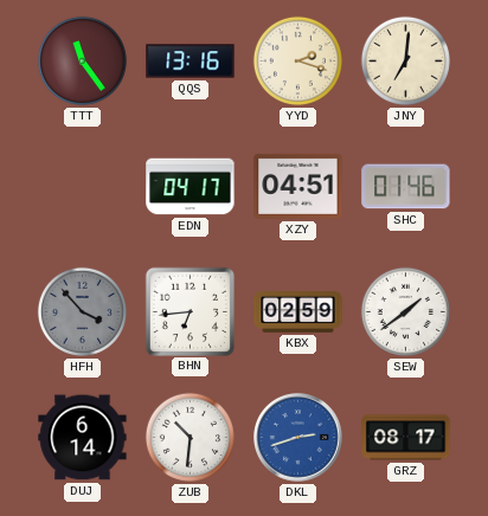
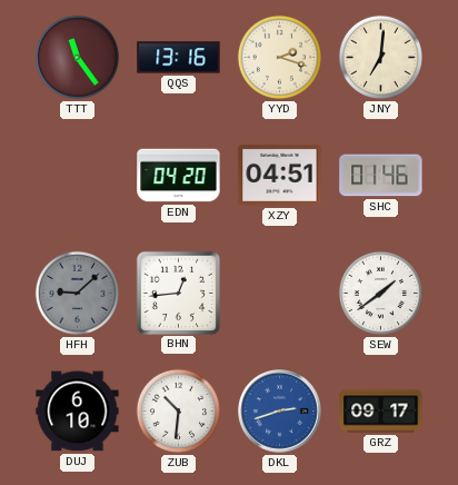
EDN: 04:17 -> 04:20
HFH: 3:53 -> 9:08
BHN: 6:44 -> 12:44
KBX: 02:59 -> none
DUJ: 6:14 -> 6:10
GRZ: 08:17 -> 09:17
